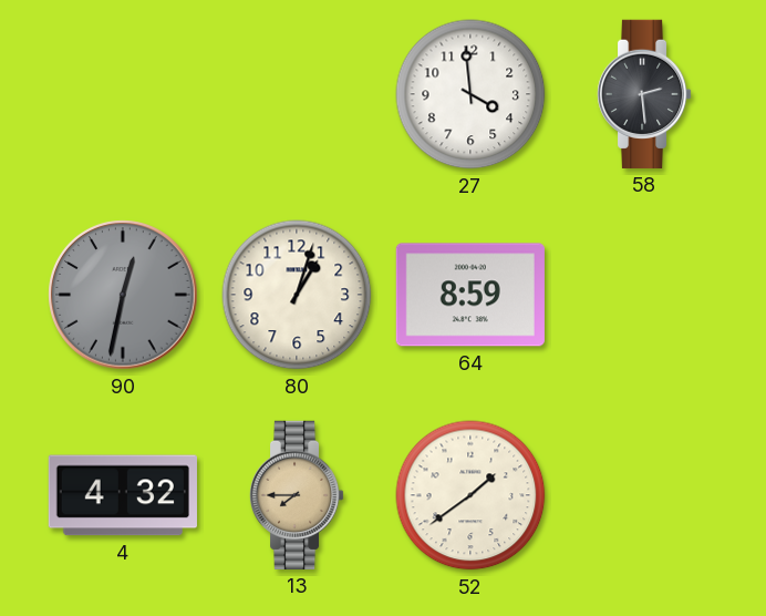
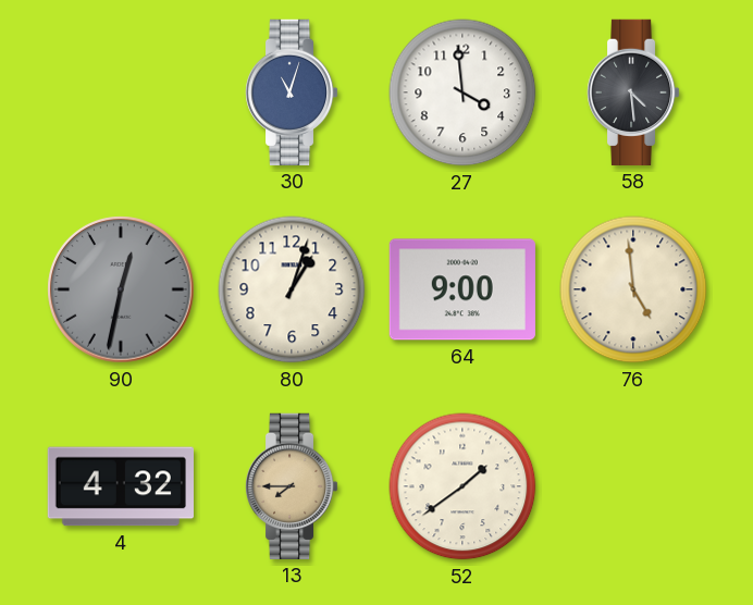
30: none -> 11:03
58: 2:29 -> 4:29
64: 8:59 -> 9:00
76: none -> 4:59
